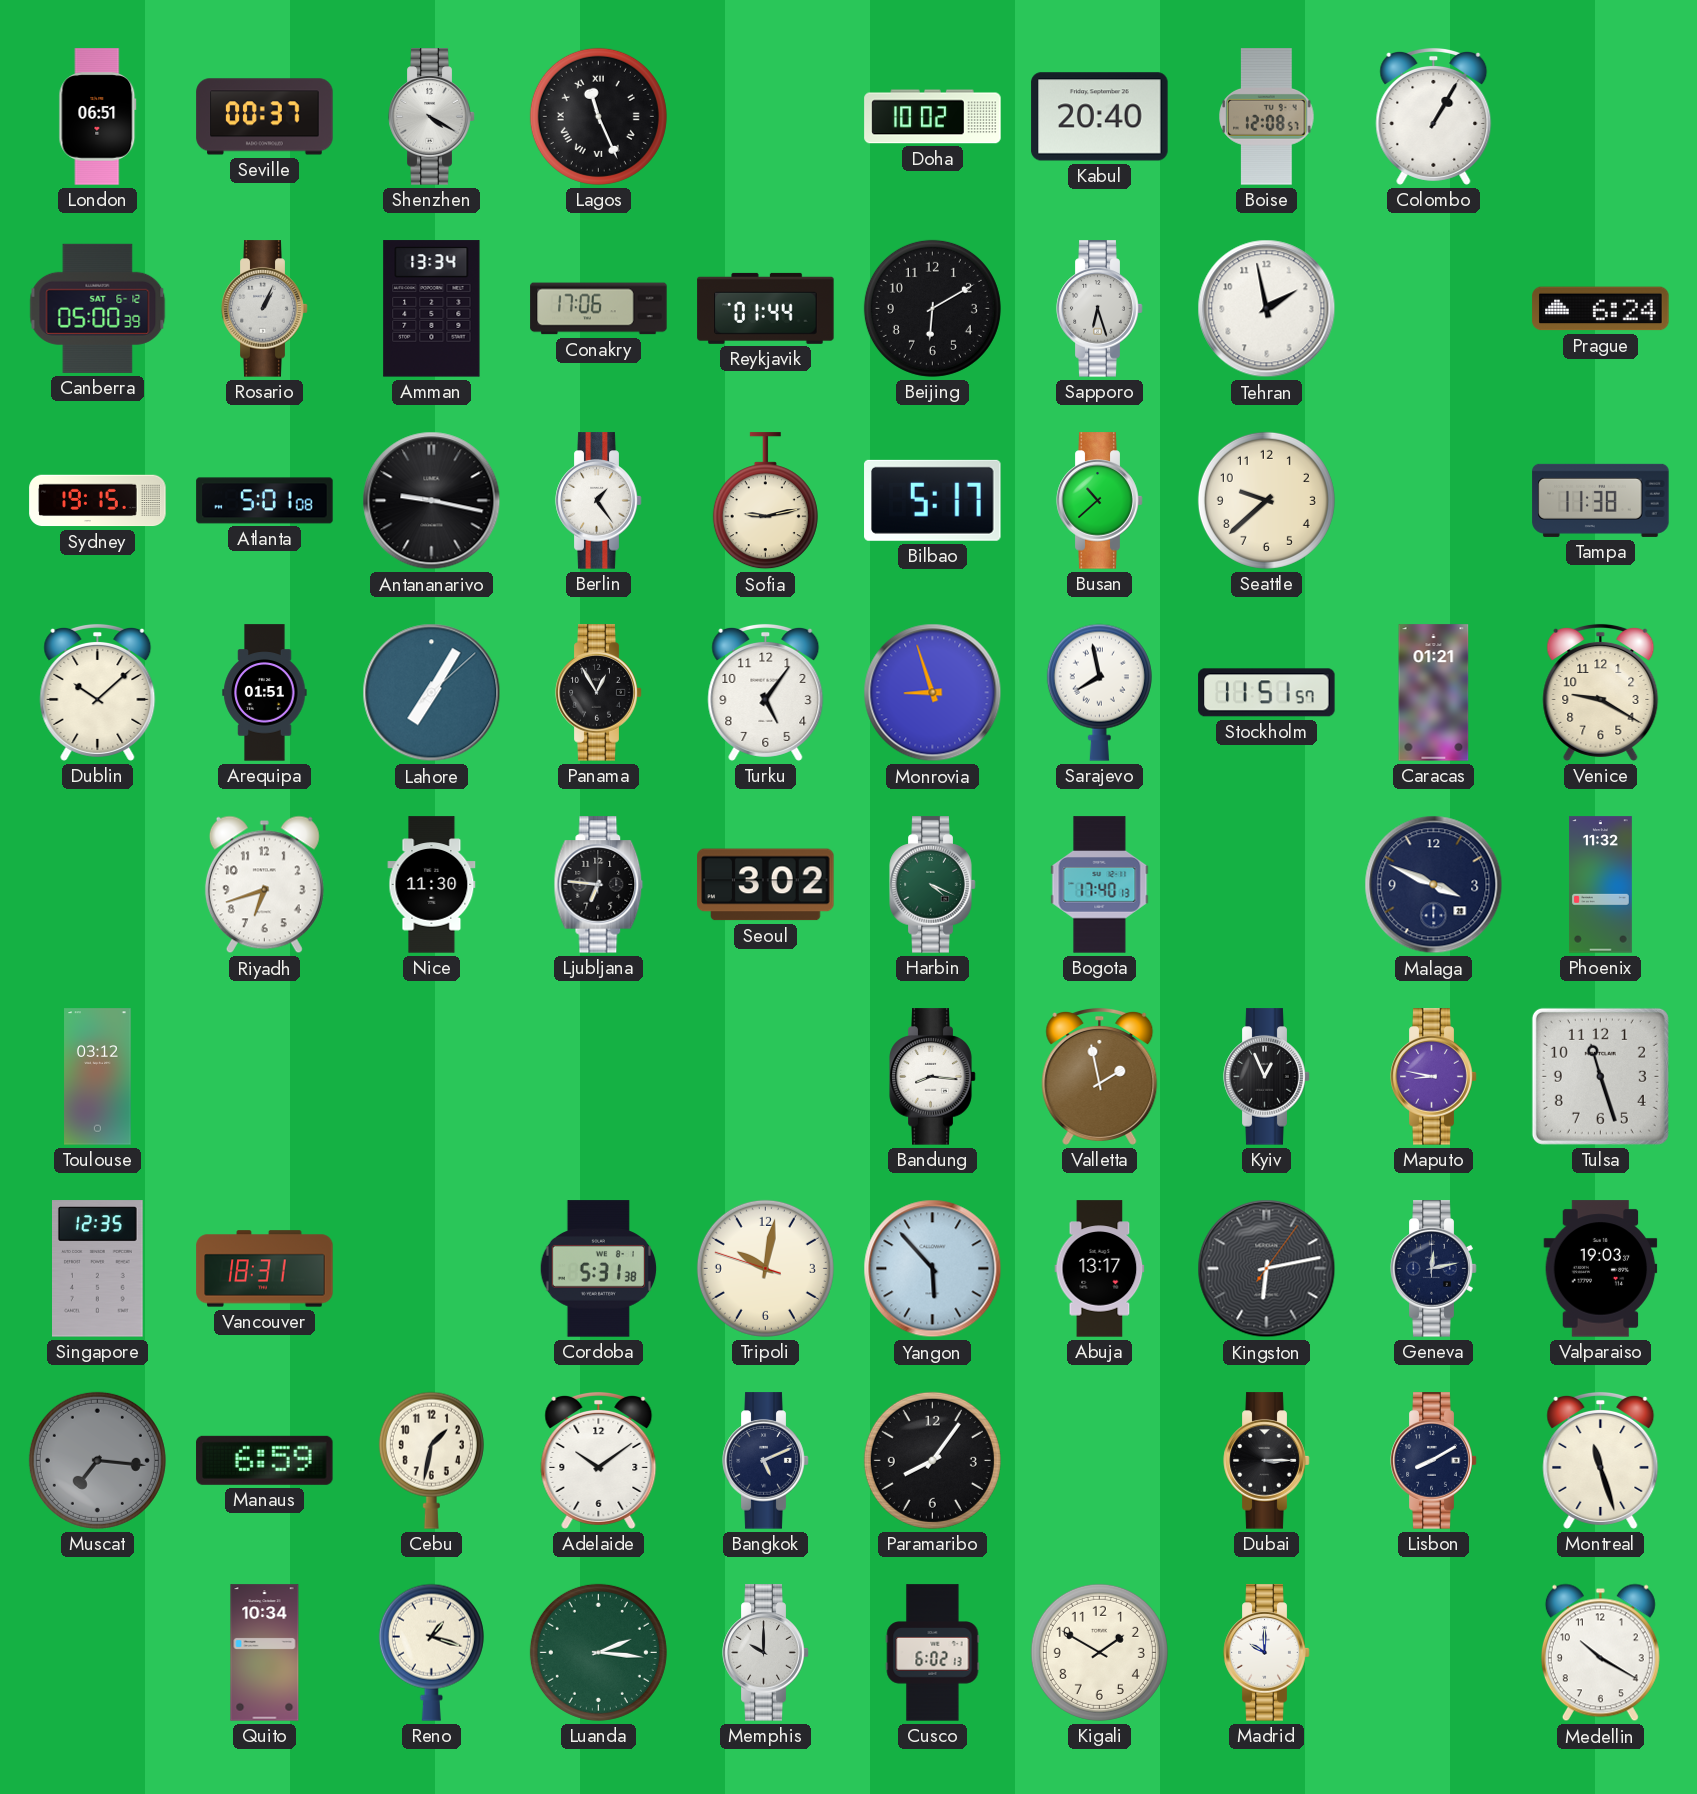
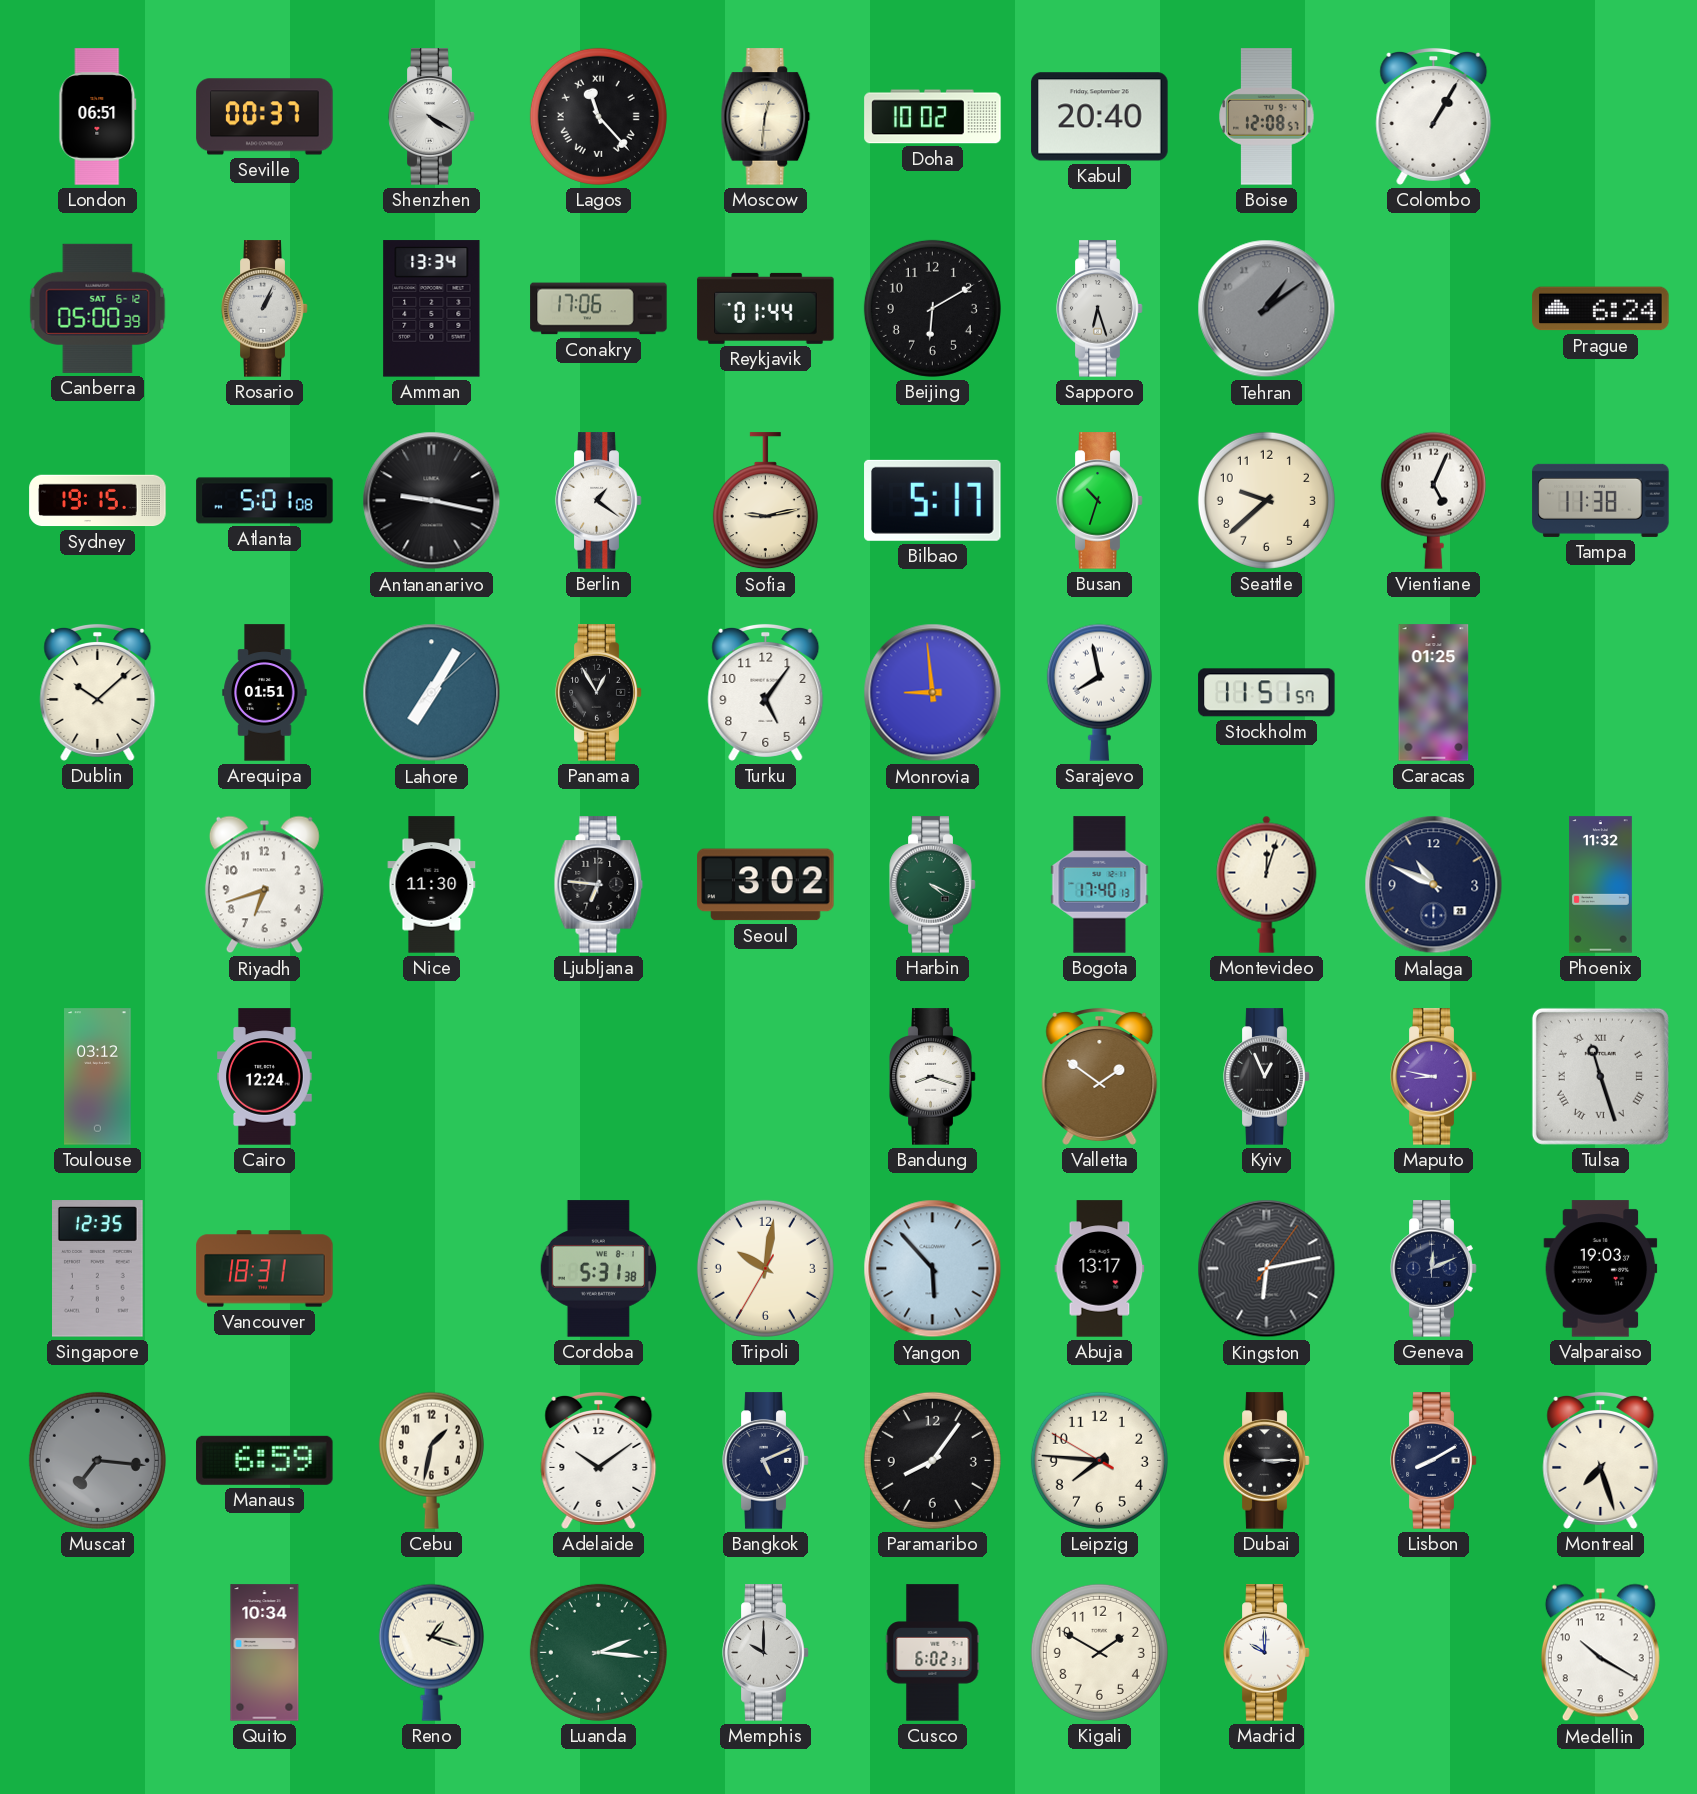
Lagos: 11:26 -> 11:23
Moscow: none -> 12:31
Tehran: 1:58 -> 1:09
Tehran dial: white -> grey
Berlin: 1:24 -> 1:21
Busan: 10:38 -> 10:33
Vientiane: none -> 5:04
Monrovia: 8:57 -> 8:59
Caracas: 01:21 -> 01:25
Venice: 9:20 -> none
Montevideo: none -> 12:03
Malaga: 3:49 -> 10:49
Cairo: none -> 12:24
Bandung: 8:16 -> 8:18
Valletta: 1:58 -> 1:51
Tulsa numerals: Arabic -> Roman
Tripoli: 10:01:48 -> 10:01:35
Geneva: 12:13 -> 12:11
Leipzig: none -> 7:45
Montreal: 11:27 -> 7:27
Cusco: 6:02:13 -> 6:02:31
